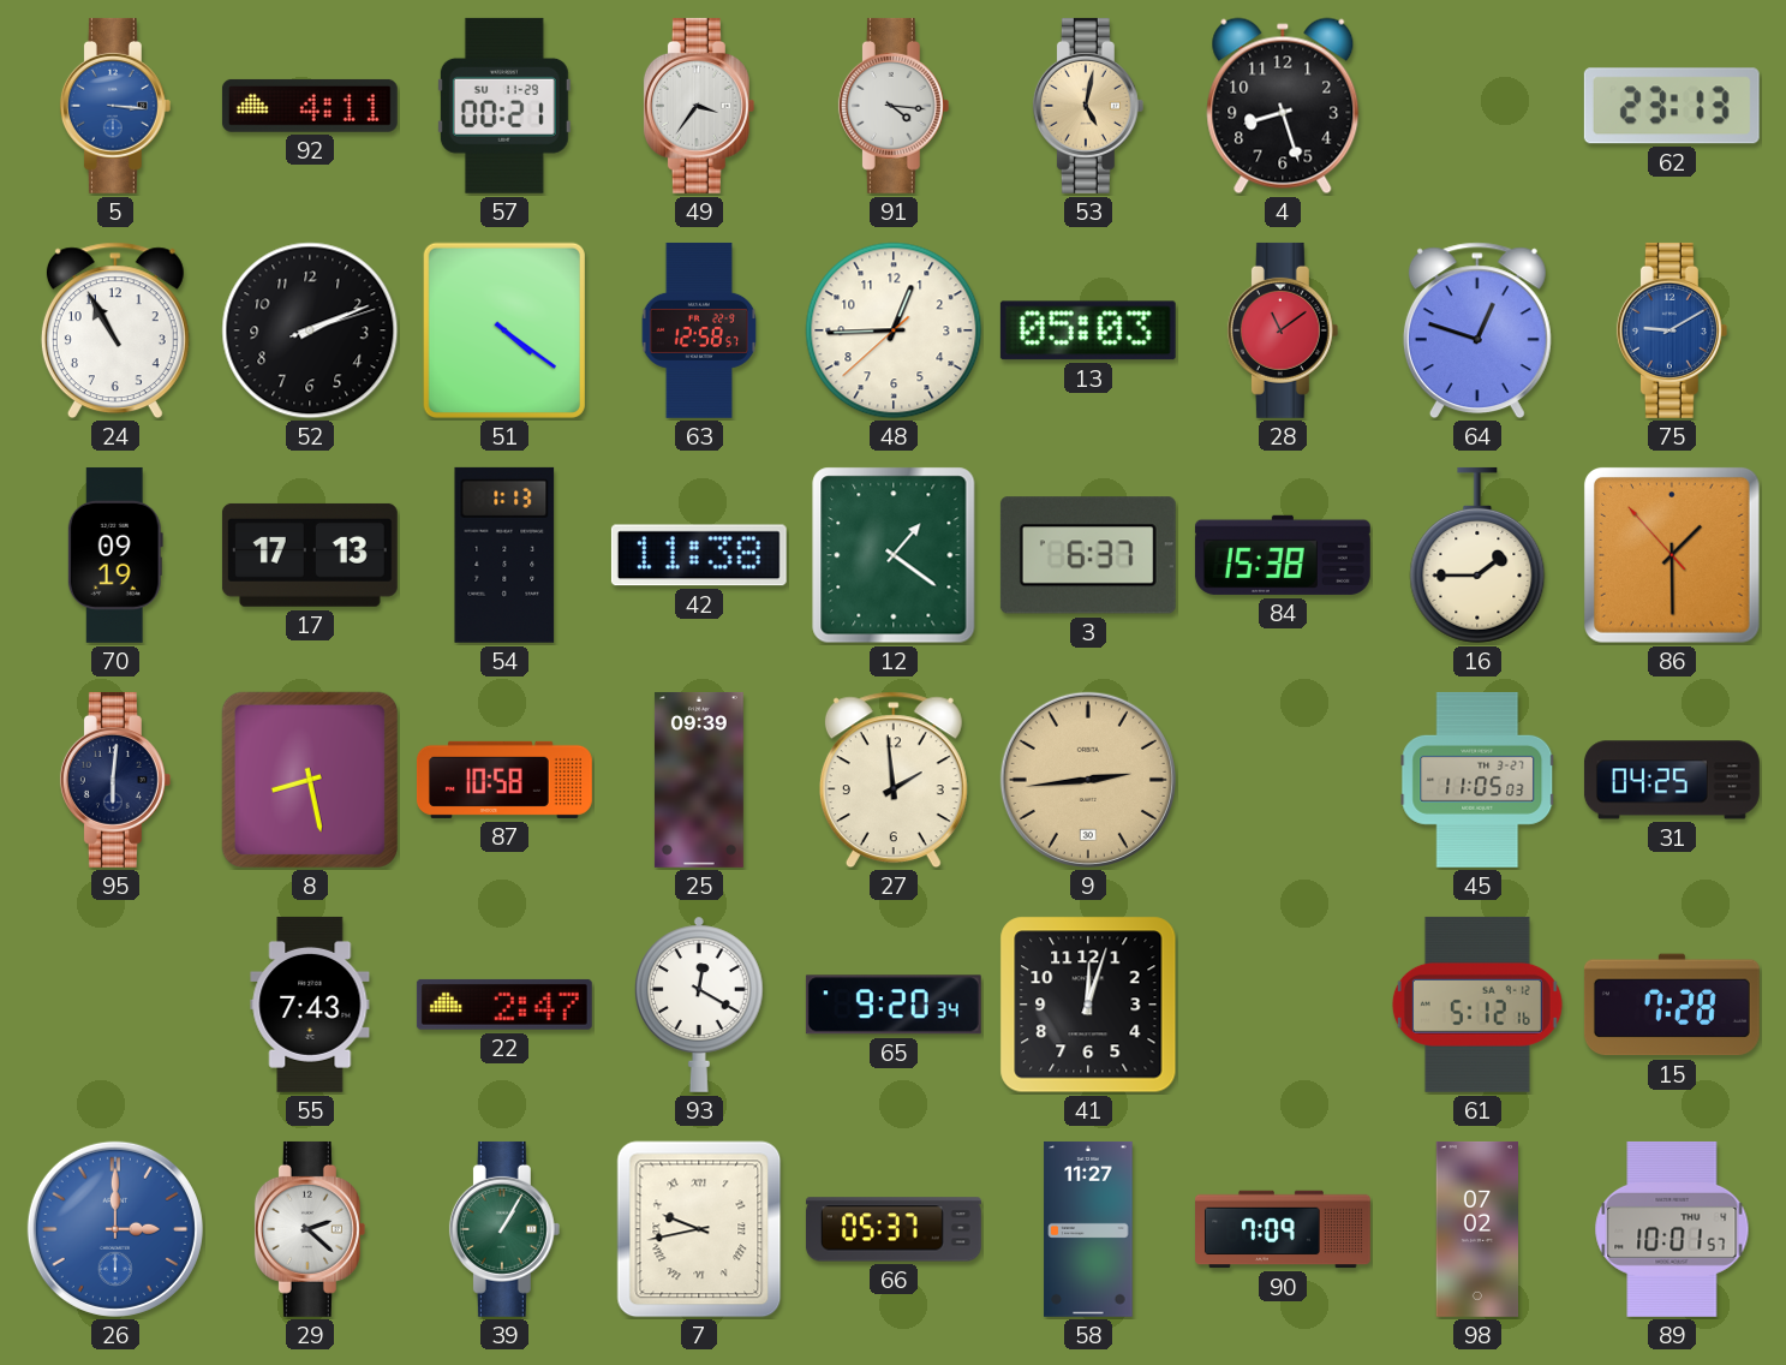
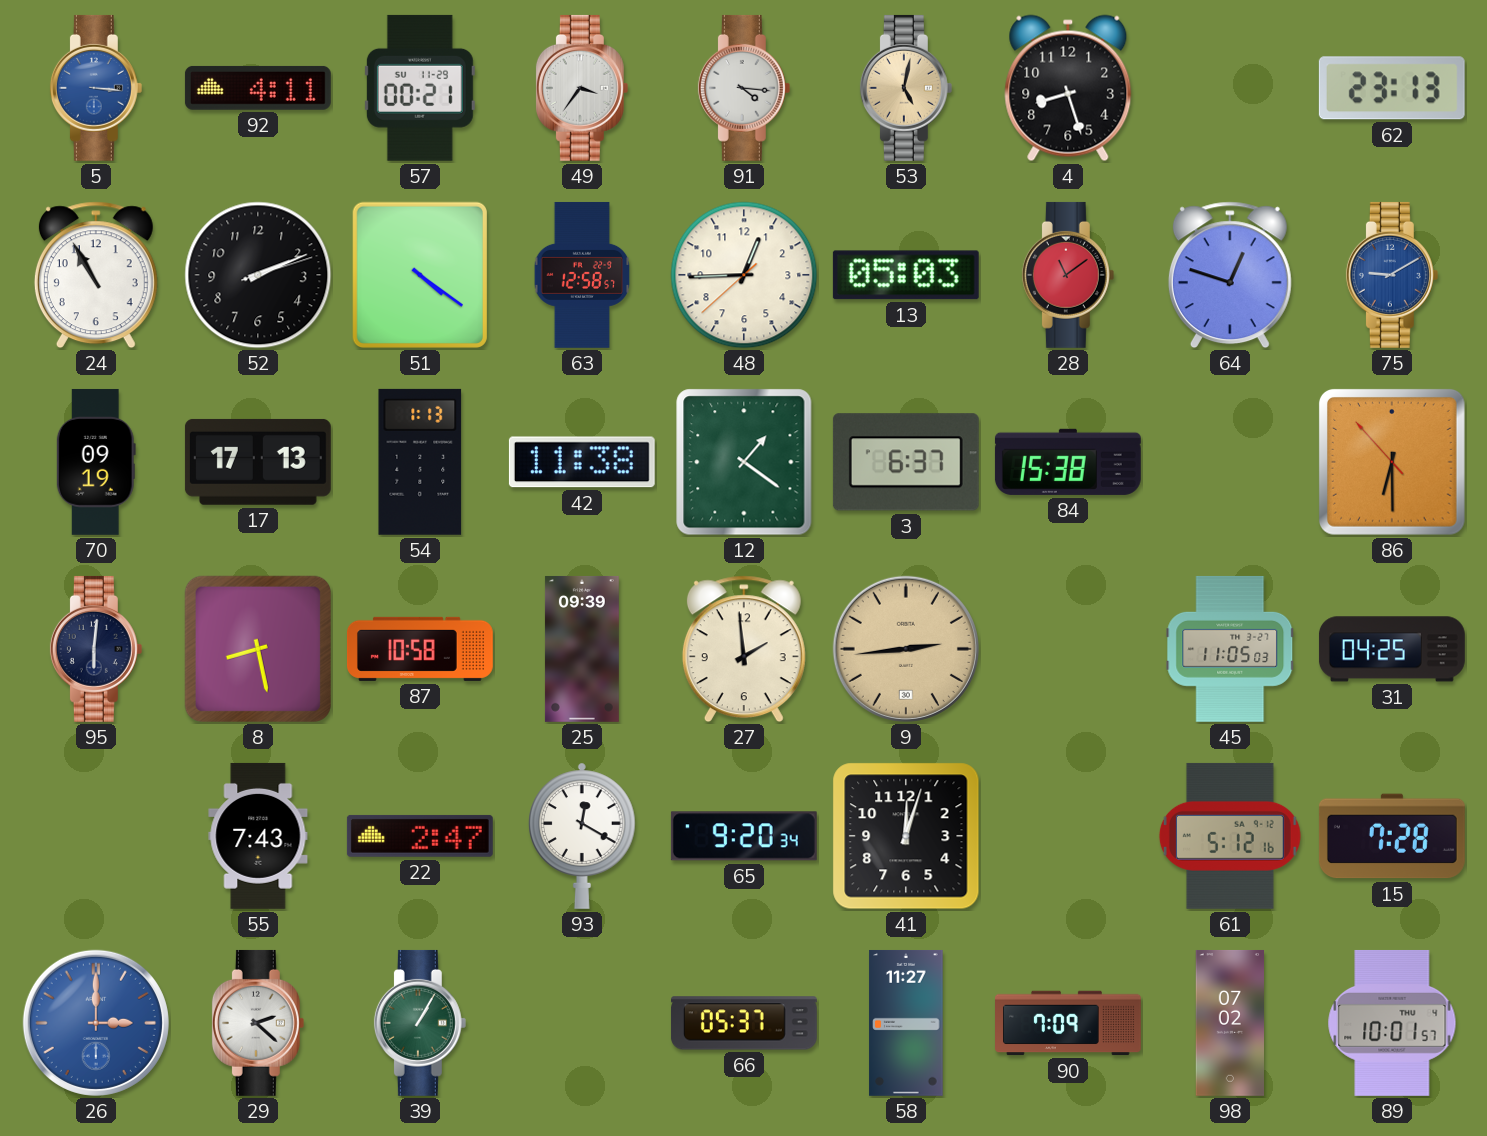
16: 1:45 -> none
86: 1:29 -> 6:29
7: 9:43 -> none
